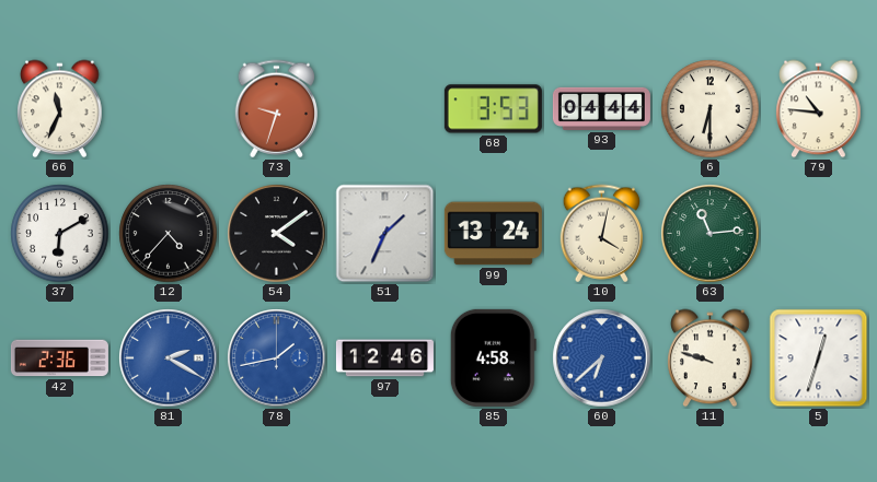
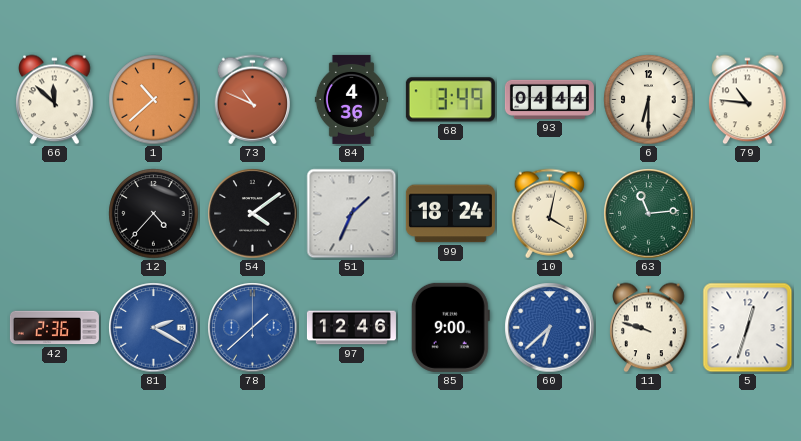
66: 11:34 -> 11:52
1: none -> 10:38
73: 9:33 -> 10:49
84: none -> 4:36
68: 3:53 -> 3:49
37: 6:10 -> none
99: 13:24 -> 18:24
78: 1:43 -> 1:38
85: 4:58 -> 9:00
